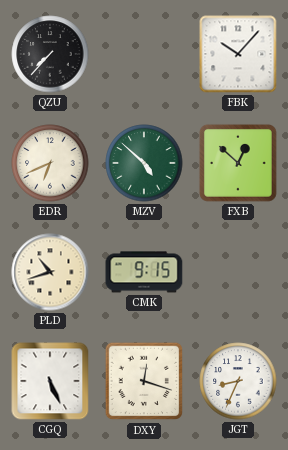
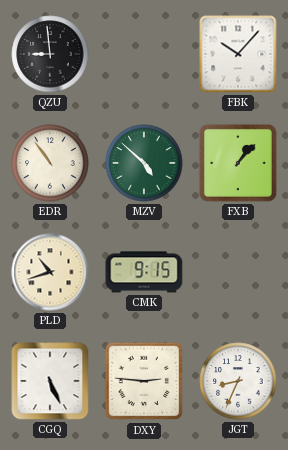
QZU: 7:37 -> 8:59
EDR: 6:41 -> 10:54
FXB: 12:52 -> 1:07
DXY: 12:18 -> 2:46
